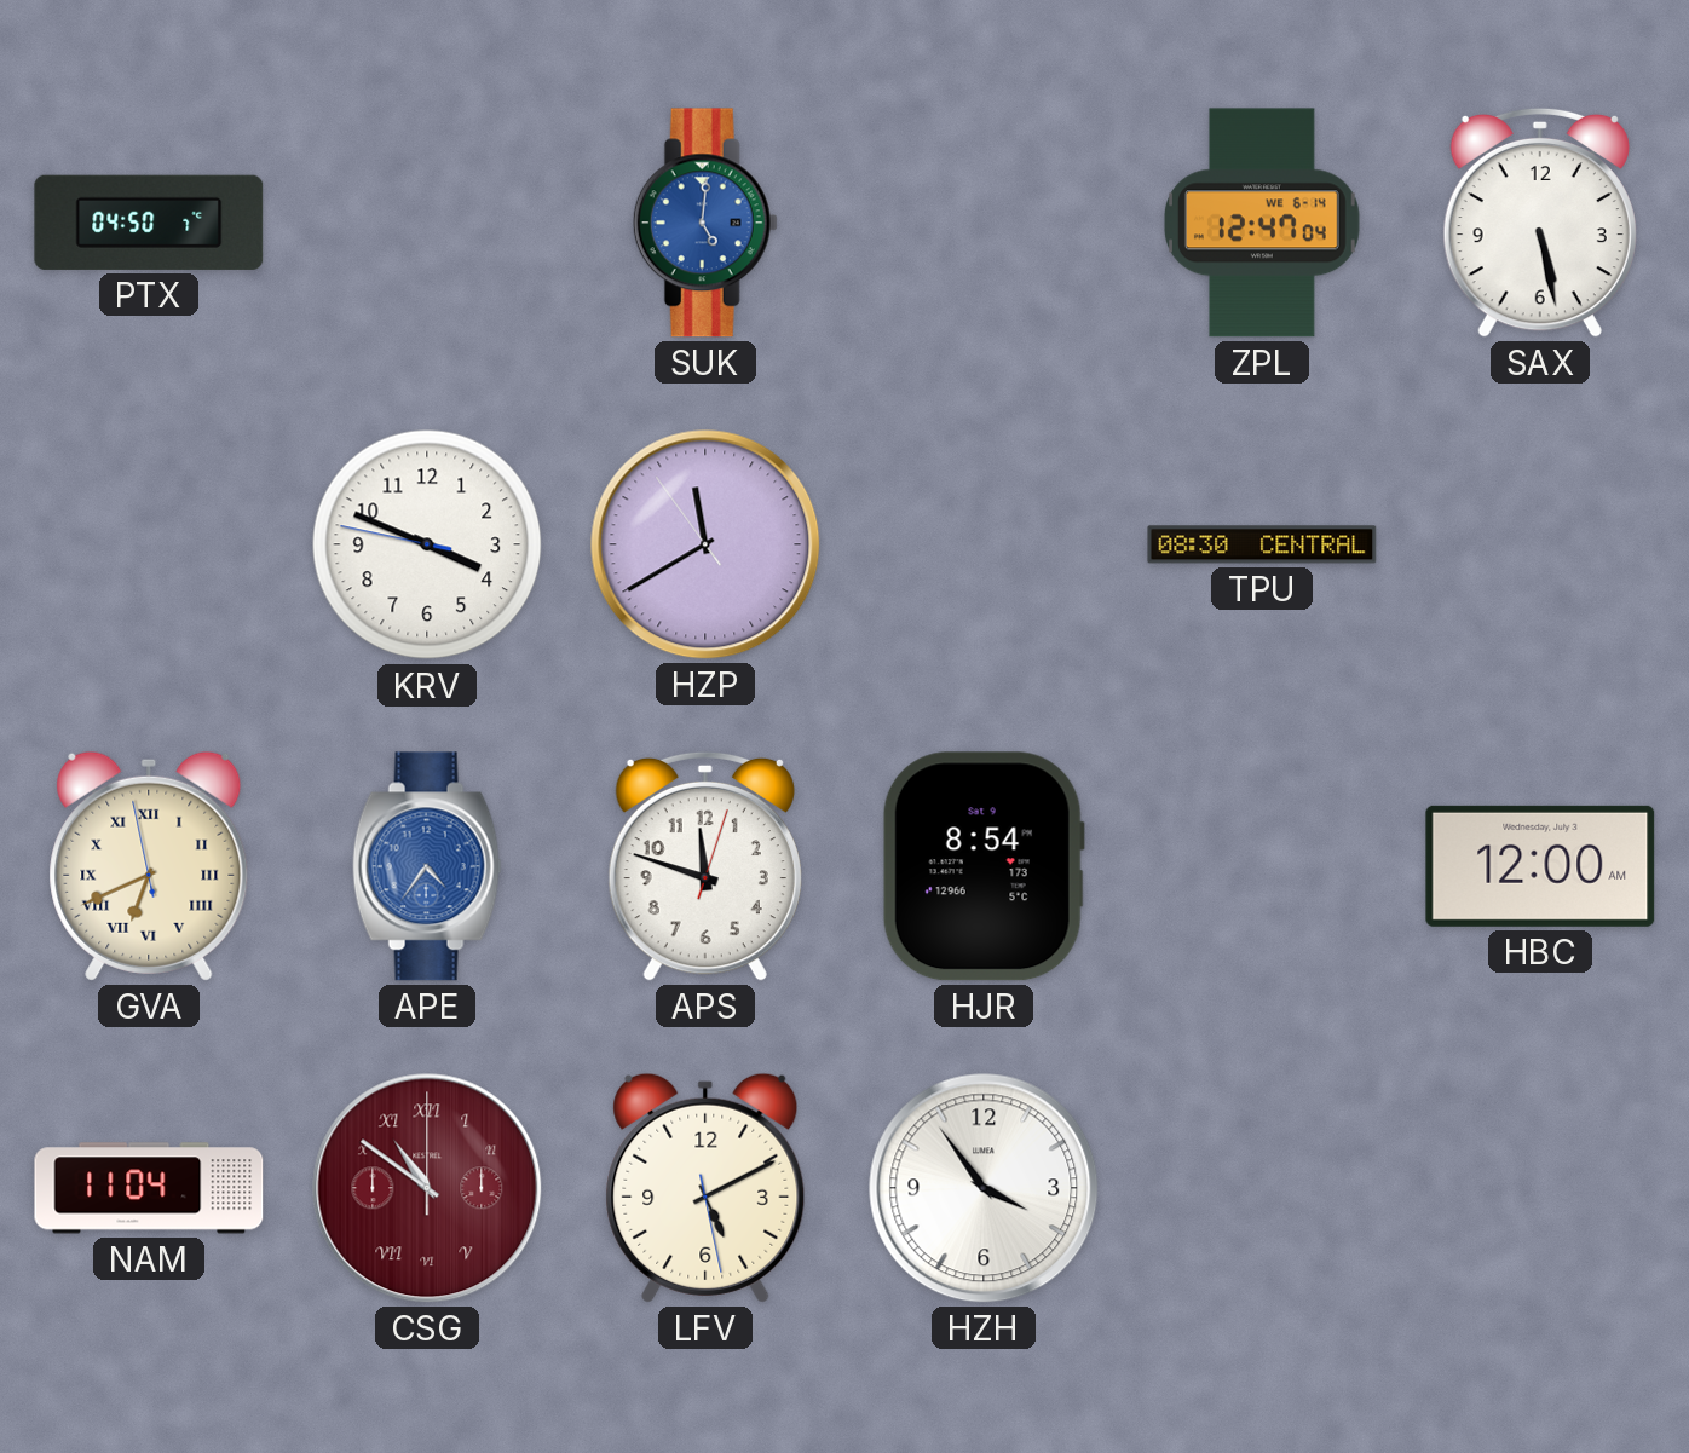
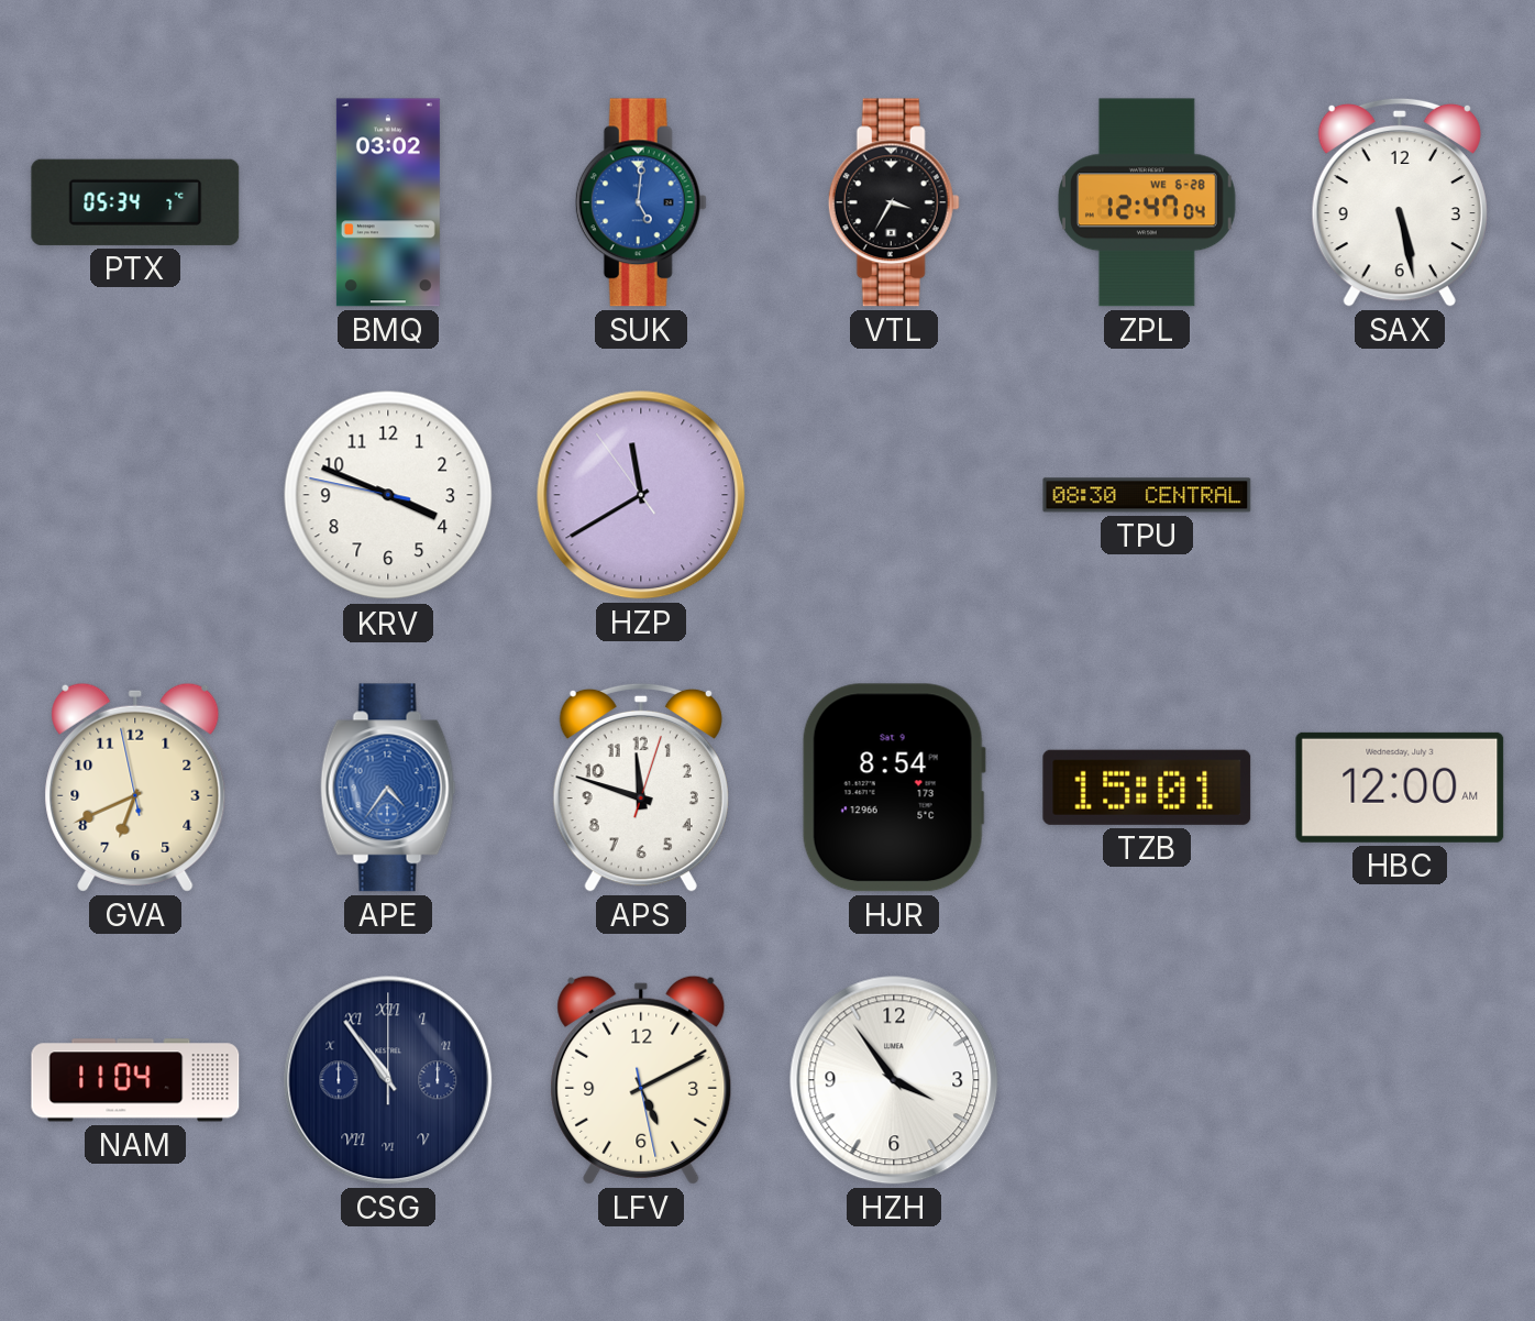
PTX: 04:50 -> 05:34
BMQ: none -> 03:02
VTL: none -> 3:35
ZPL date: WE 6-14 -> WE 6-28
GVA numerals: Roman -> Arabic
TZB: none -> 15:01
CSG: 10:51 -> 10:54
CSG dial: burgundy -> navy
